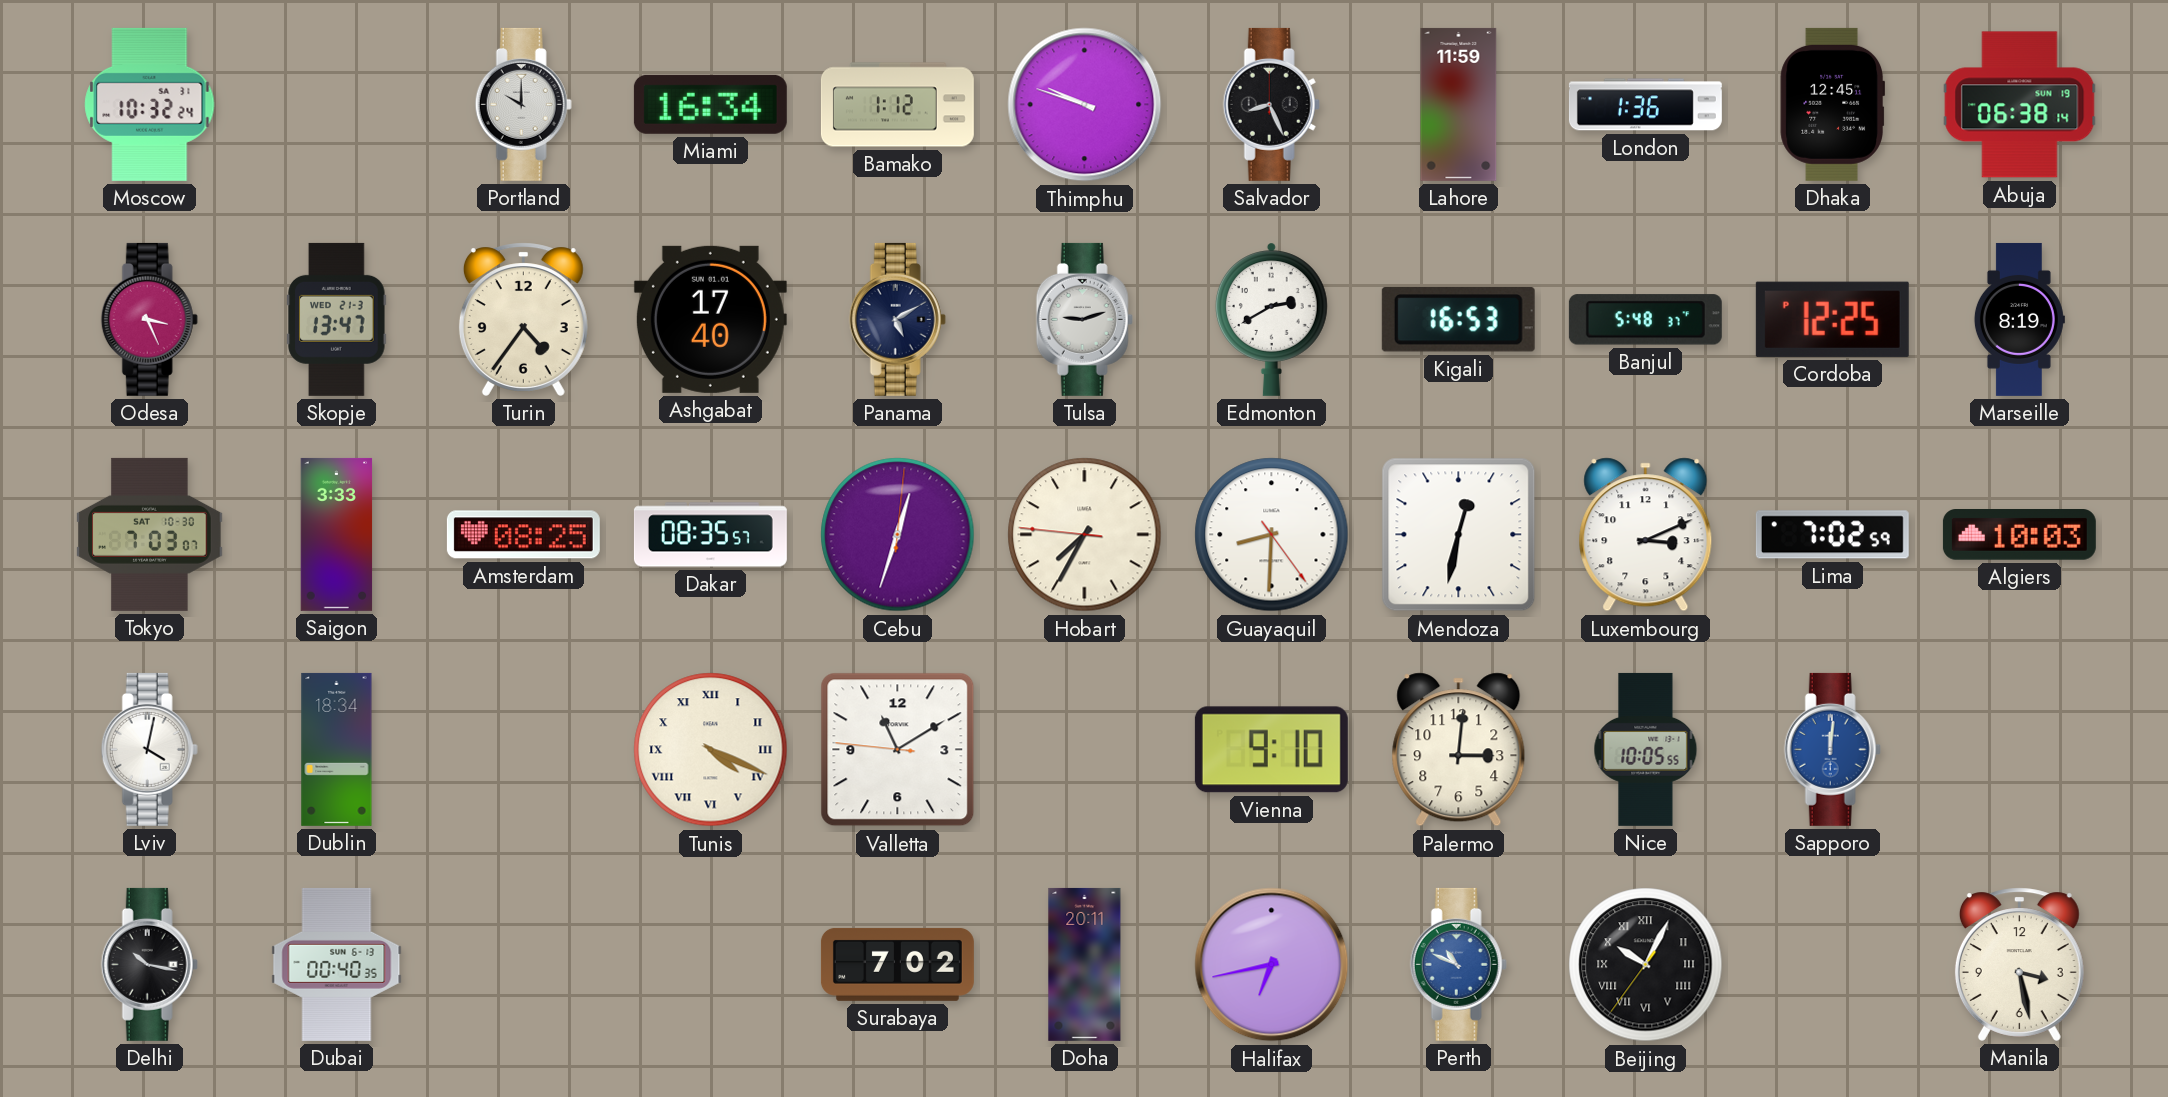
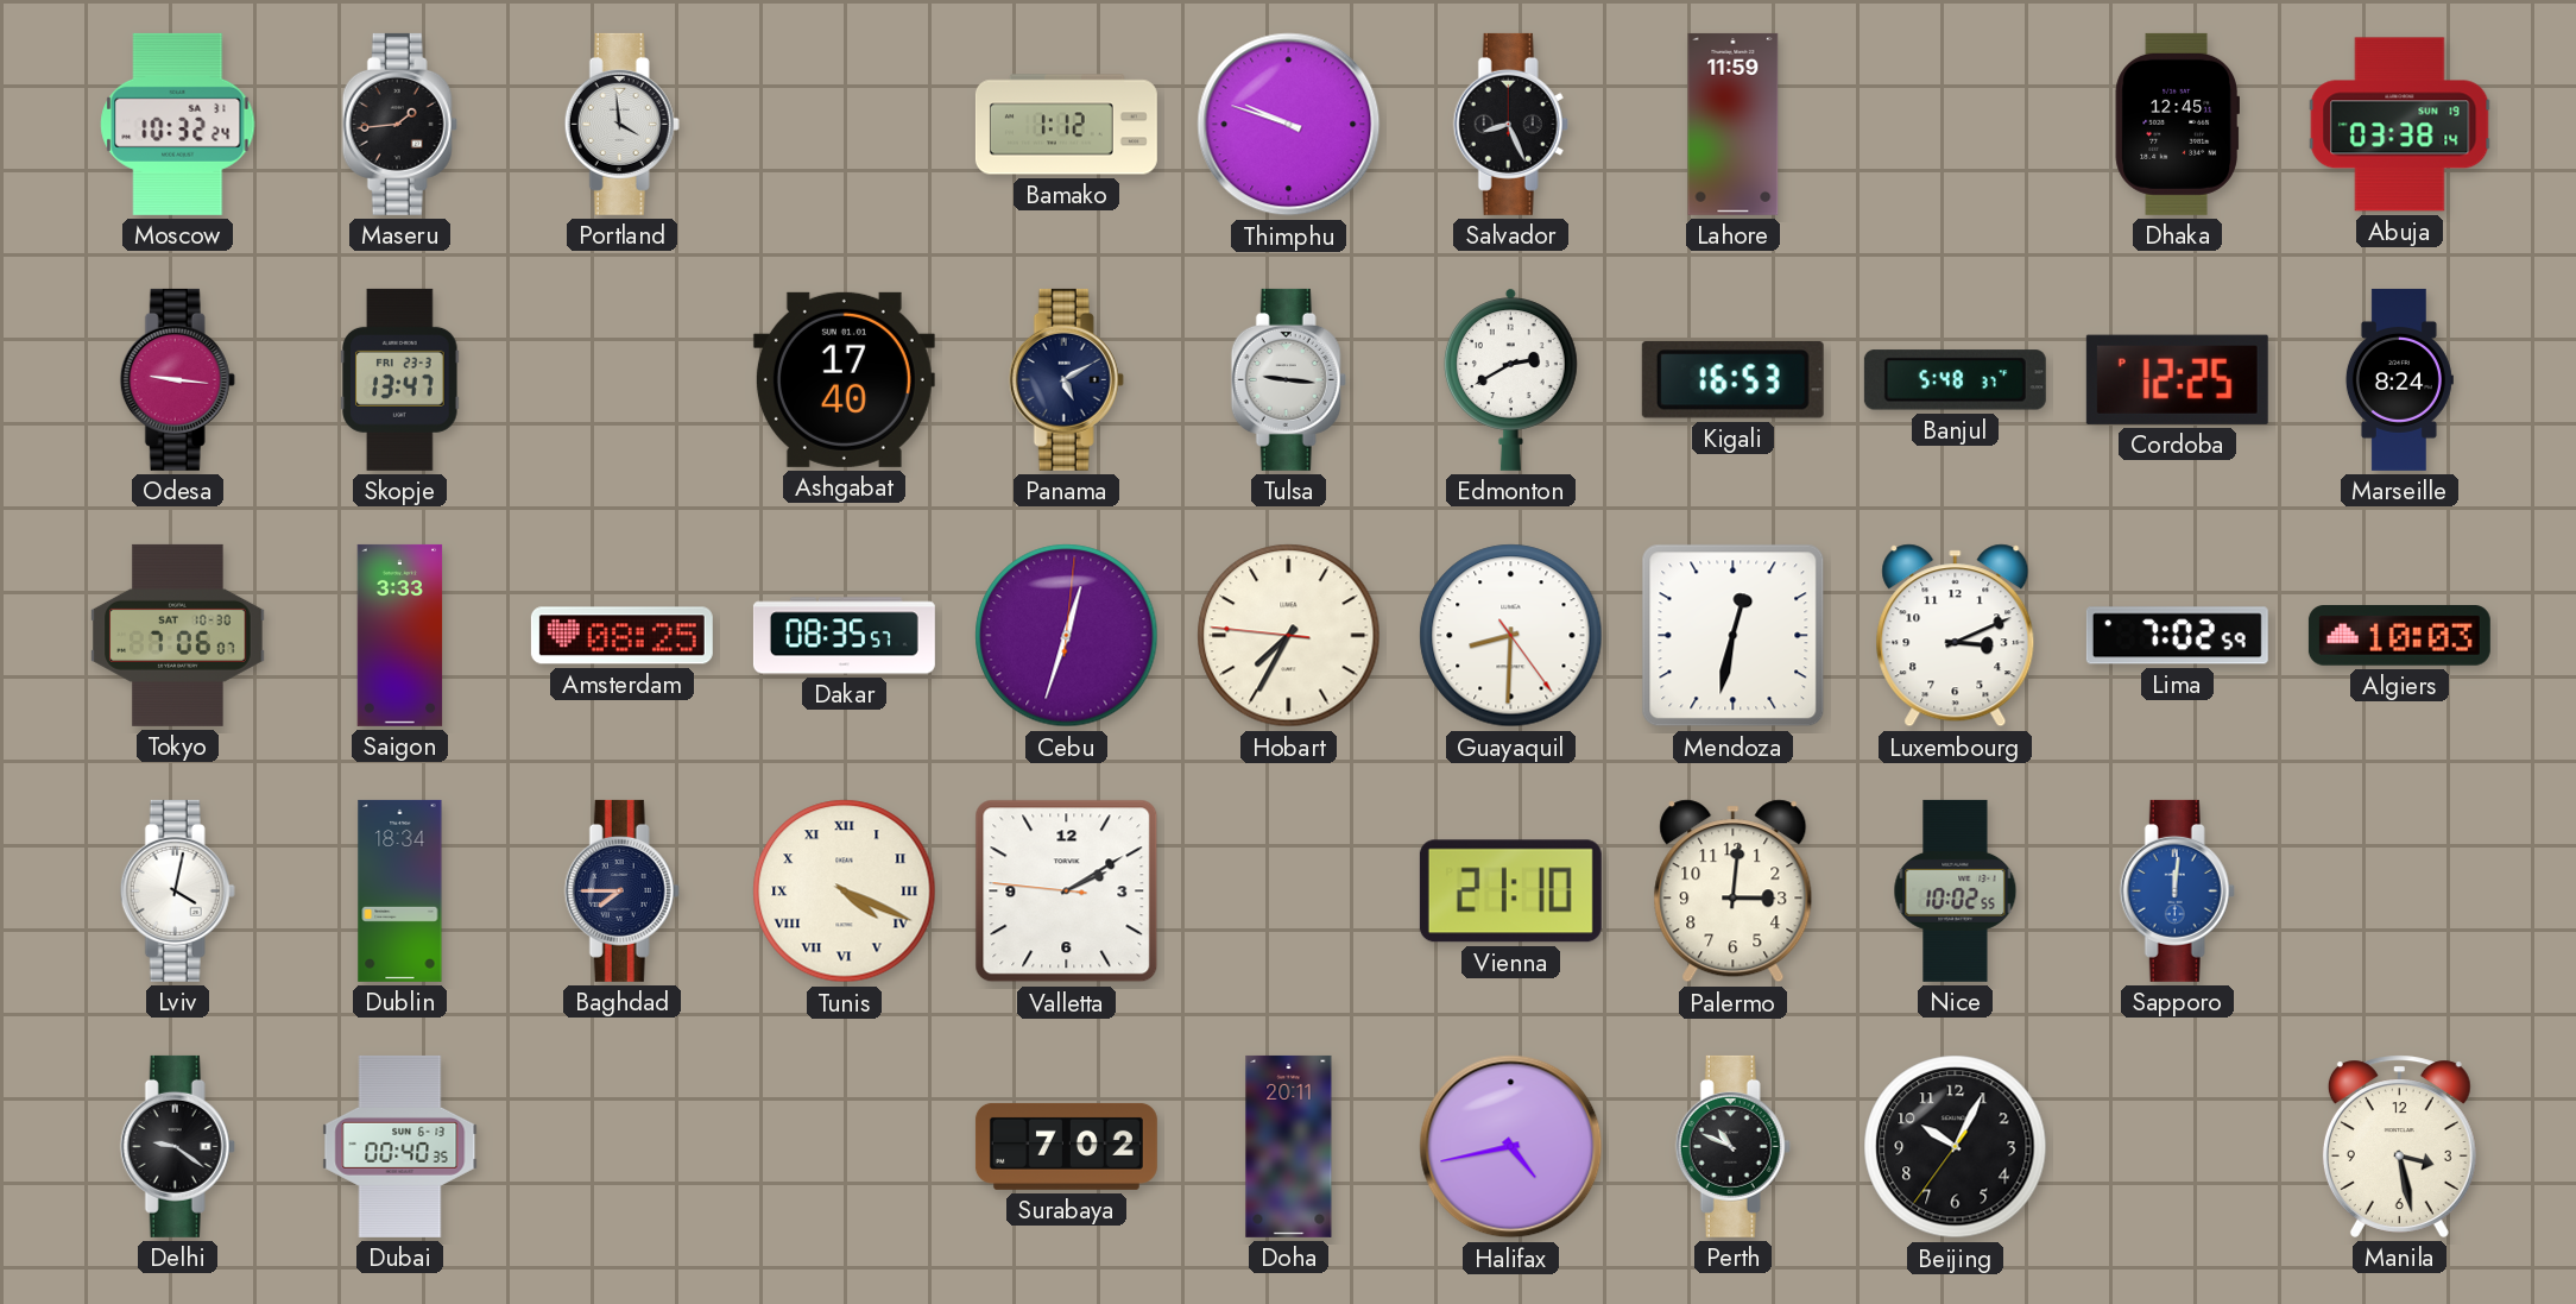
Maseru: none -> 1:44
Portland: 10:00 -> 3:59
Miami: 16:34 -> none
London: 1:36 -> none
Abuja: 06:38 -> 03:38
Odesa: 3:26 -> 9:16
Skopje date: WED 21-3 -> FRI 23-3
Turin: 4:36 -> none
Tulsa: 9:12 -> 9:16
Marseille: 8:19 -> 8:24
Tokyo: 7:03 -> 7:06
Baghdad: none -> 7:45
Valletta: 11:09 -> 2:09
Vienna: 9:10 -> 21:10
Nice: 10:05 -> 10:02
Delhi: 10:17 -> 9:21
Halifax: 6:43 -> 4:43
Perth dial: blue -> black
Beijing numerals: Roman -> Arabic
